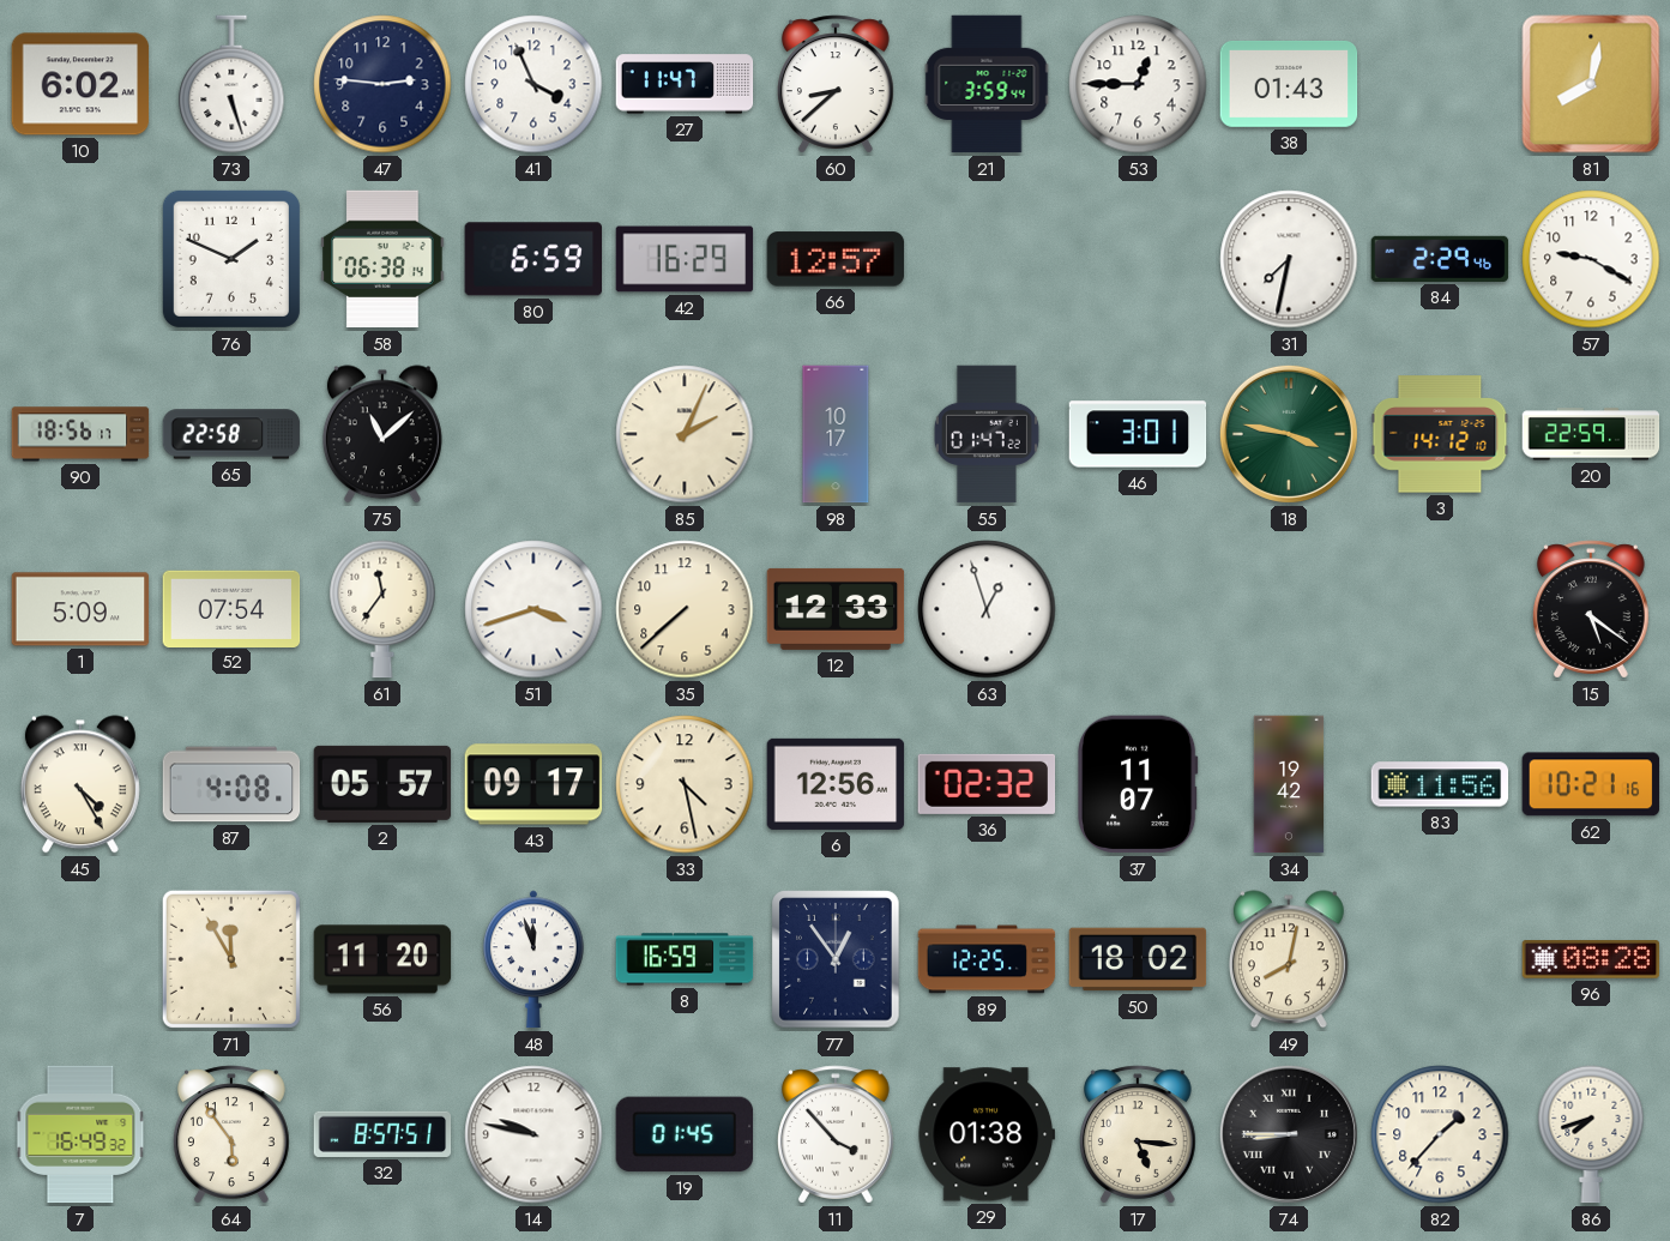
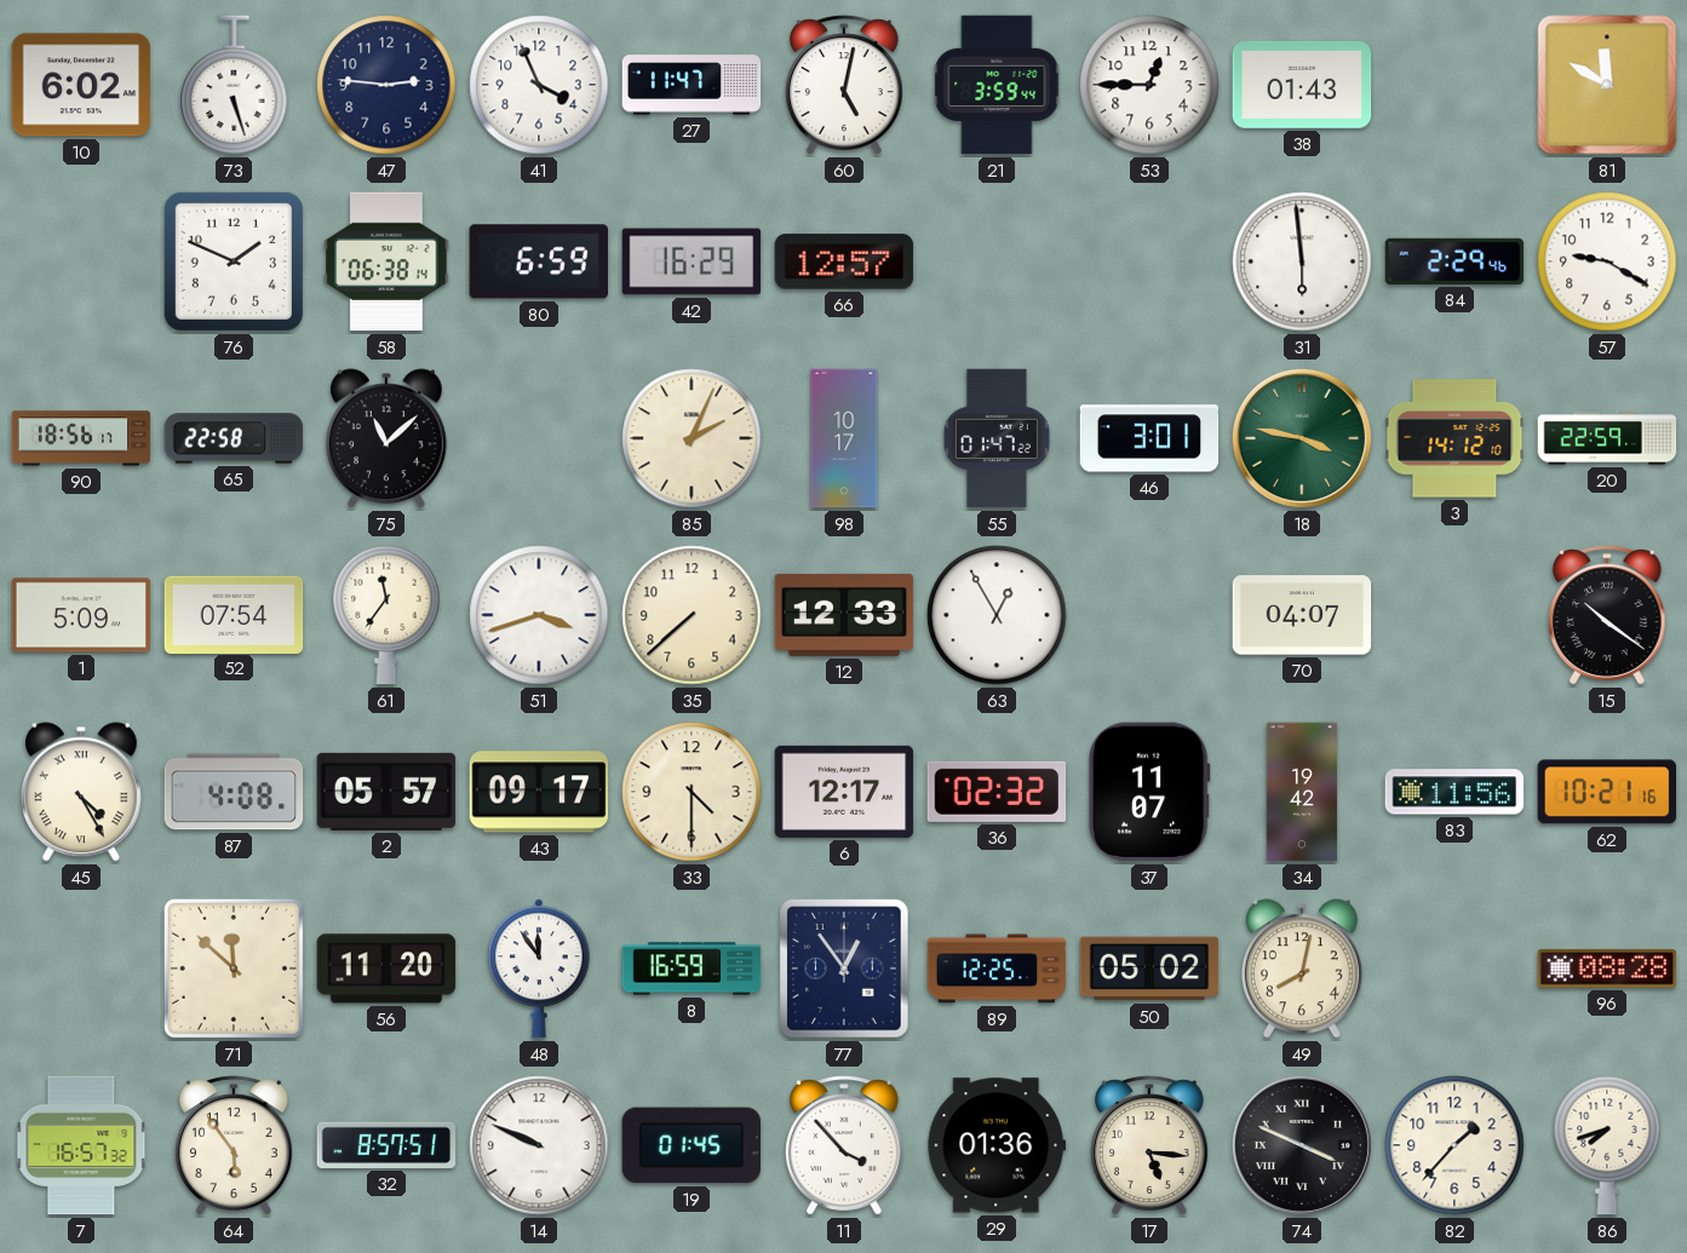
60: 8:38 -> 5:02
81: 8:02 -> 11:50
31: 7:32 -> 5:59
63: 12:57 -> 12:55
70: none -> 04:07
15: 5:21 -> 10:21
33: 4:28 -> 4:30
6: 12:56 -> 12:17
71: 11:55 -> 11:52
48: 11:57 -> 11:54
50: 18:02 -> 05:02
7: 16:49 -> 16:57
14: 9:47 -> 9:49
29: 01:38 -> 01:36
74: 8:45 -> 3:49
